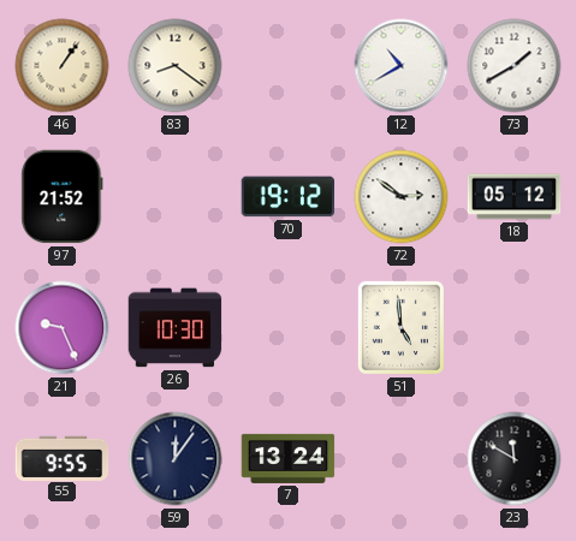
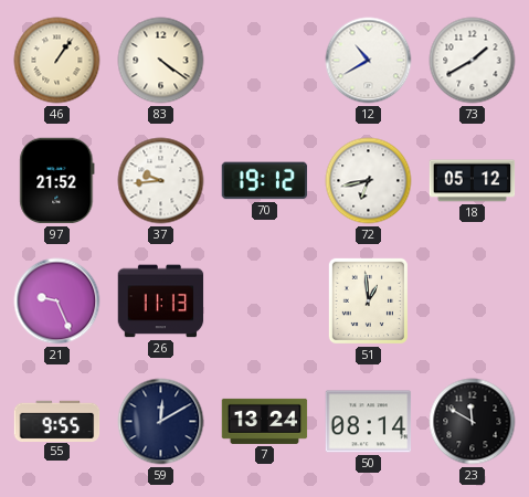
83: 8:21 -> 4:21
37: none -> 9:44
72: 2:51 -> 6:43
26: 10:30 -> 11:13
51: 4:59 -> 12:59
59: 12:06 -> 12:10
50: none -> 08:14
